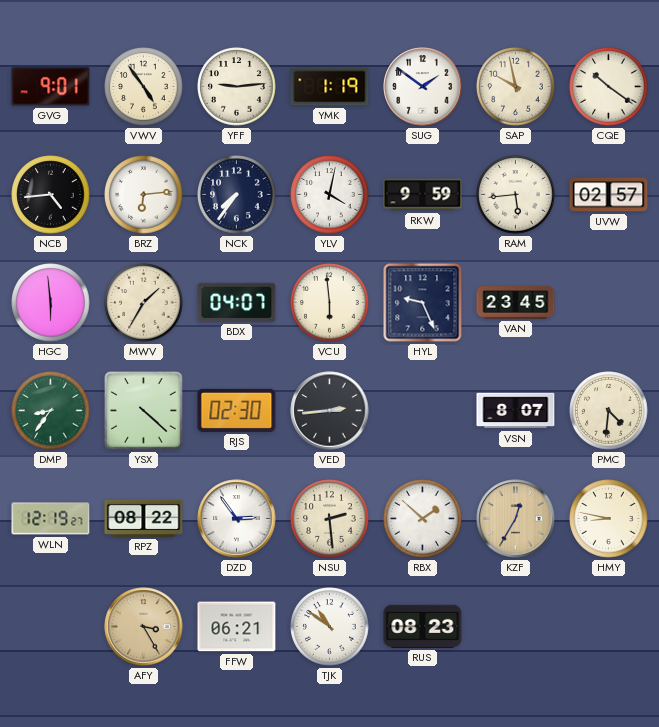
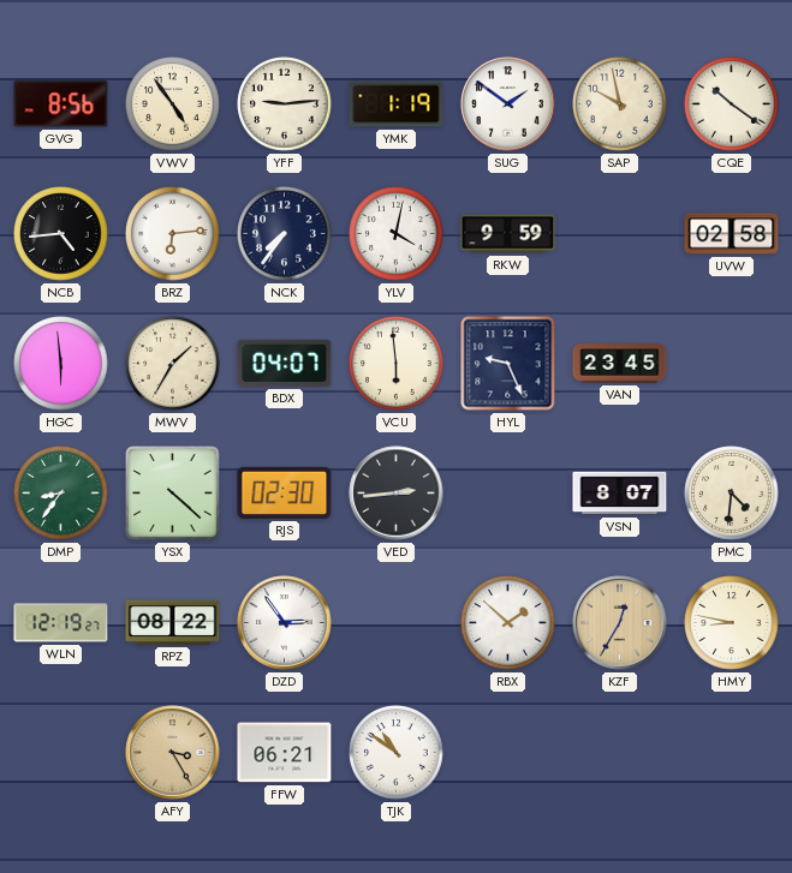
GVG: 9:01 -> 8:56
RAM: 5:44 -> none
UVW: 02:57 -> 02:58
NSU: 2:29 -> none
RUS: 08:23 -> none
